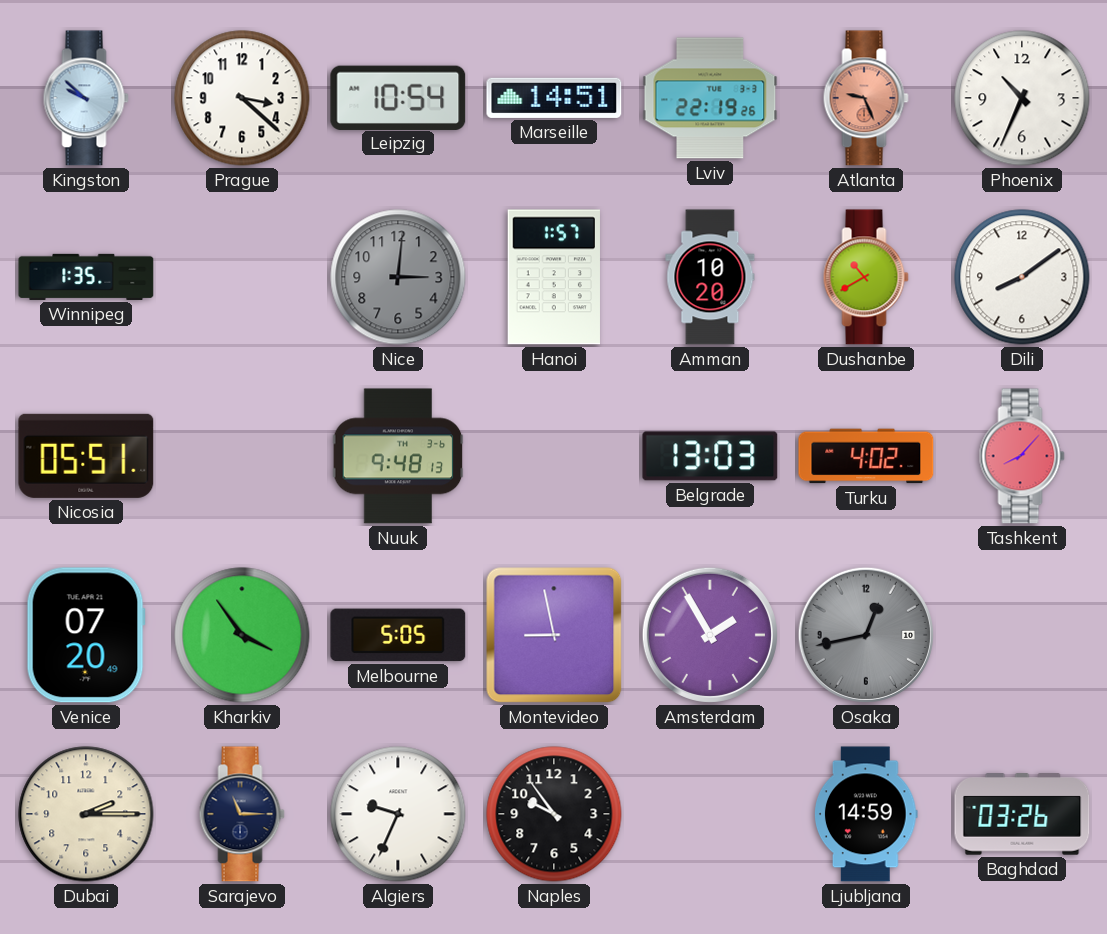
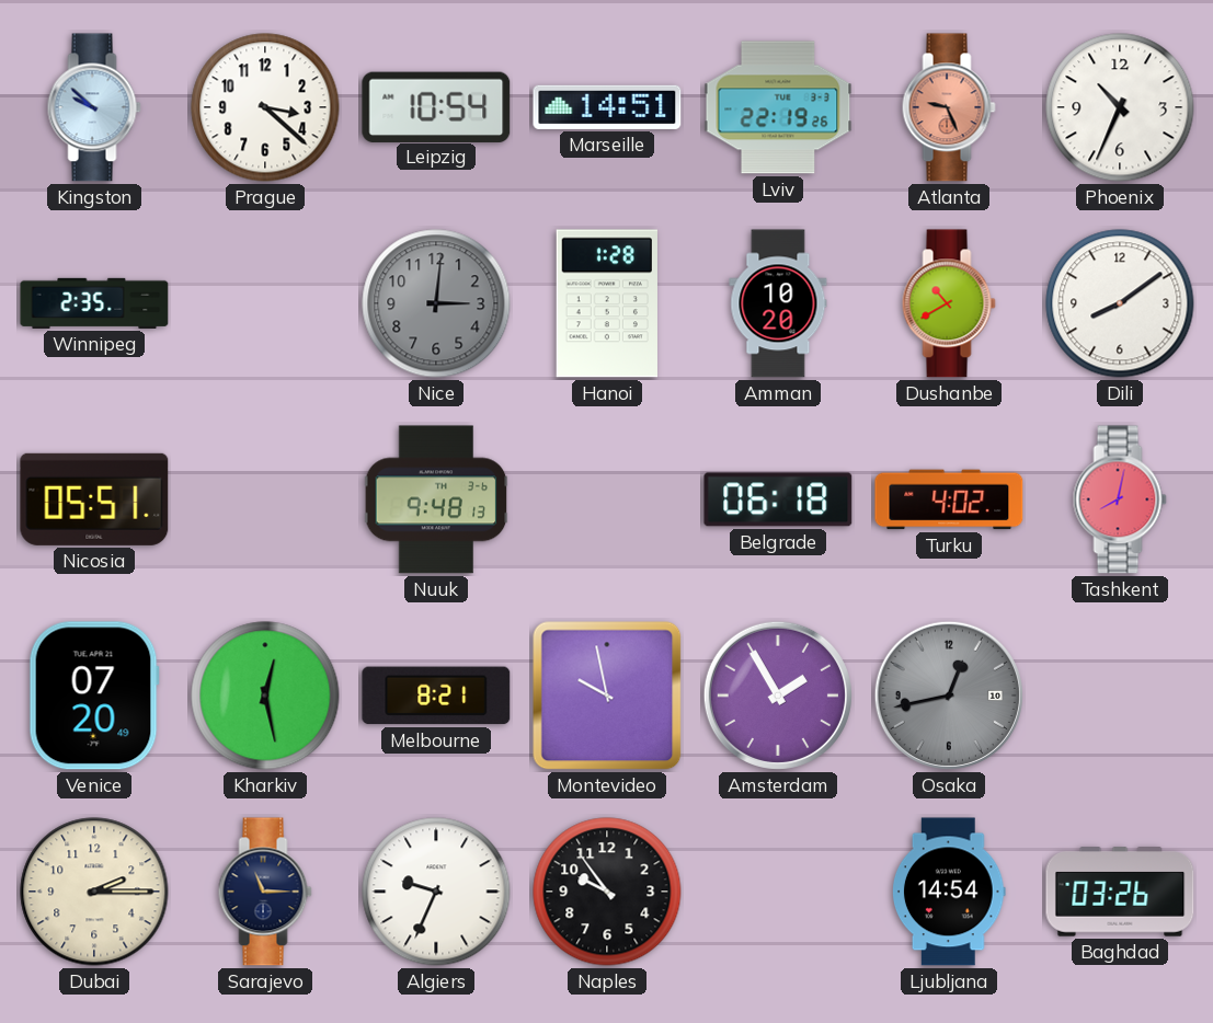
Winnipeg: 1:35 -> 2:35
Hanoi: 1:57 -> 1:28
Belgrade: 13:03 -> 06:18
Tashkent: 8:07 -> 8:02
Kharkiv: 3:54 -> 12:28
Melbourne: 5:05 -> 8:21
Montevideo: 8:58 -> 9:58
Ljubljana: 14:59 -> 14:54
